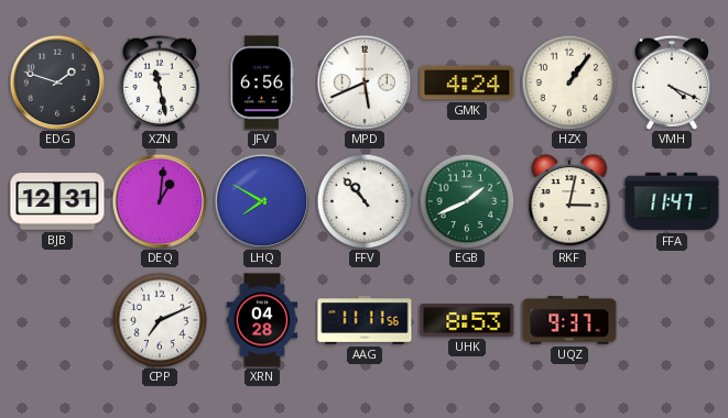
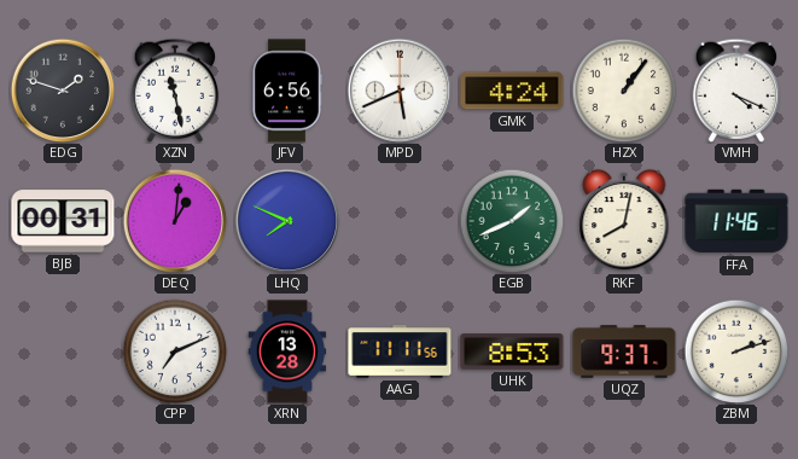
BJB: 12:31 -> 00:31
LHQ: 7:50 -> 7:49
FFV: 10:53 -> none
RKF: 3:02 -> 8:02
FFA: 11:47 -> 11:46
XRN: 04:28 -> 13:28
ZBM: none -> 2:12
